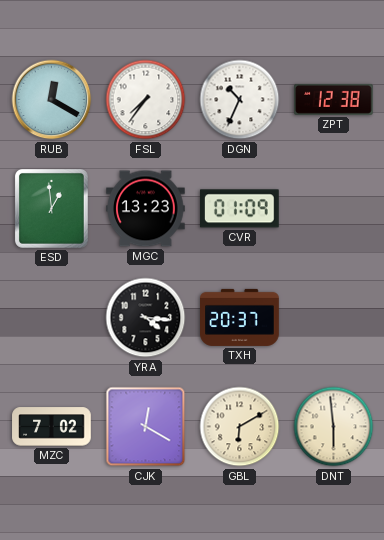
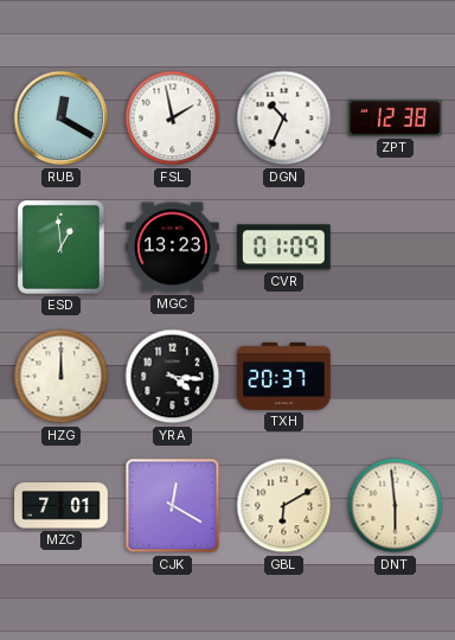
FSL: 7:36 -> 1:58
HZG: none -> 12:00
MZC: 7:02 -> 7:01
